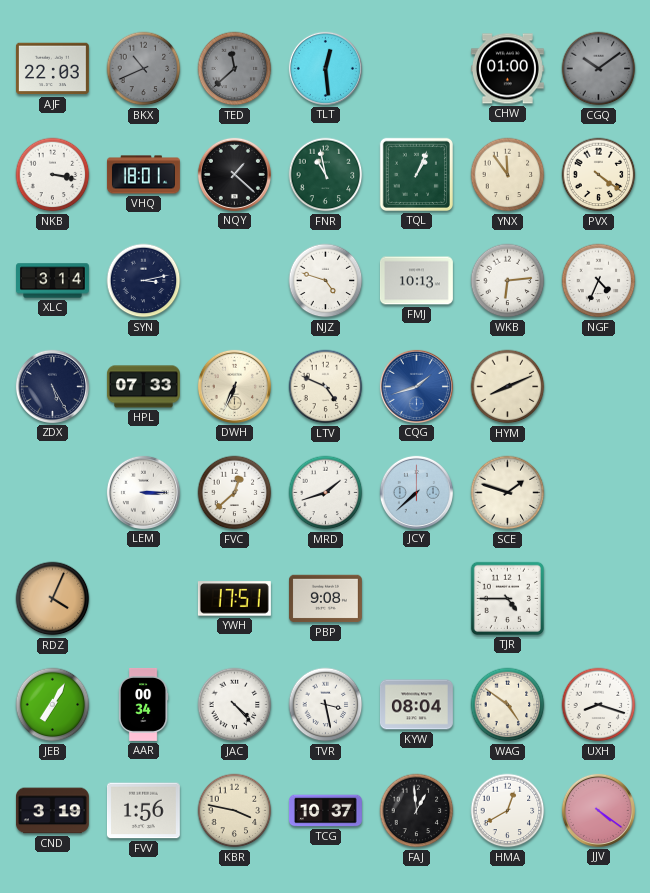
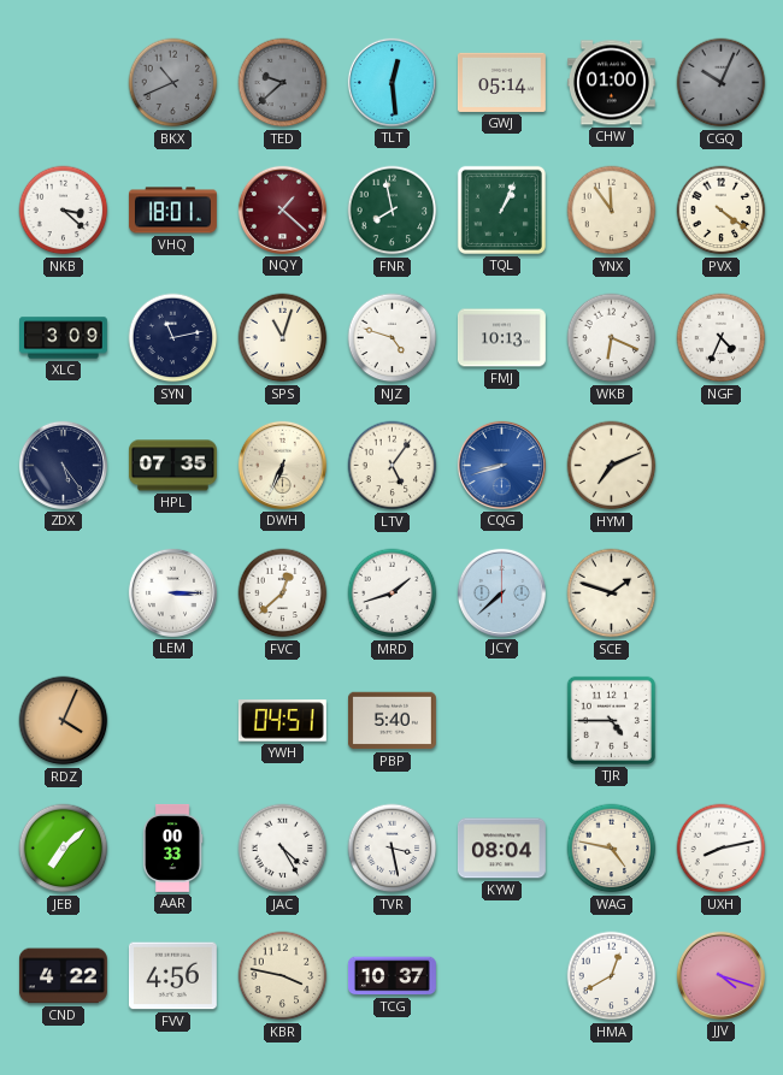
AJF: 22:03 -> none
TED: 11:38 -> 9:38
GWJ: none -> 05:14
CGQ: 10:09 -> 10:04
NKB: 3:17 -> 3:22
NQY dial: black -> burgundy
FNR: 10:58 -> 7:58
XLC: 3:14 -> 3:09
SYN: 3:13 -> 11:13
SPS: none -> 11:03
WKB: 6:14 -> 6:19
ZDX: 5:25 -> 5:24
HPL: 07:33 -> 07:35
LTV: 4:49 -> 5:06
CQG: 1:42 -> 8:42
HYM: 8:11 -> 7:11
YWH: 17:51 -> 04:51
PBP: 9:08 -> 5:40
JEB: 7:05 -> 7:08
AAR: 00:34 -> 00:33
JAC: 4:23 -> 4:25
WAG: 4:51 -> 4:47
UXH: 8:18 -> 8:13
CND: 3:19 -> 4:22
FVV: 1:56 -> 4:56
FAJ: 12:59 -> none
JJV: 4:21 -> 4:18
